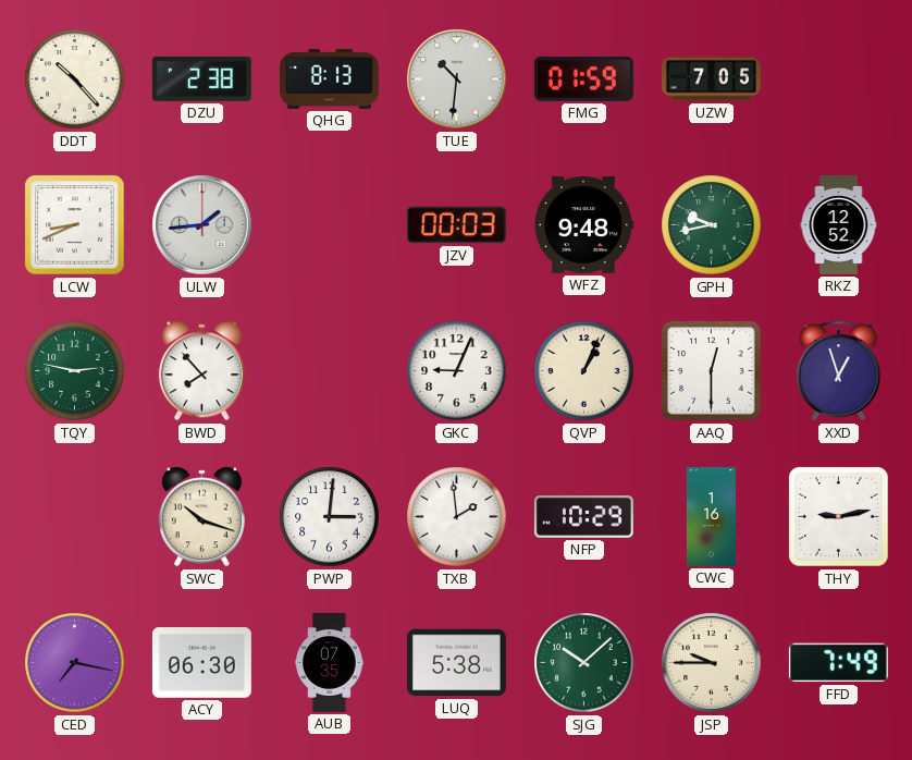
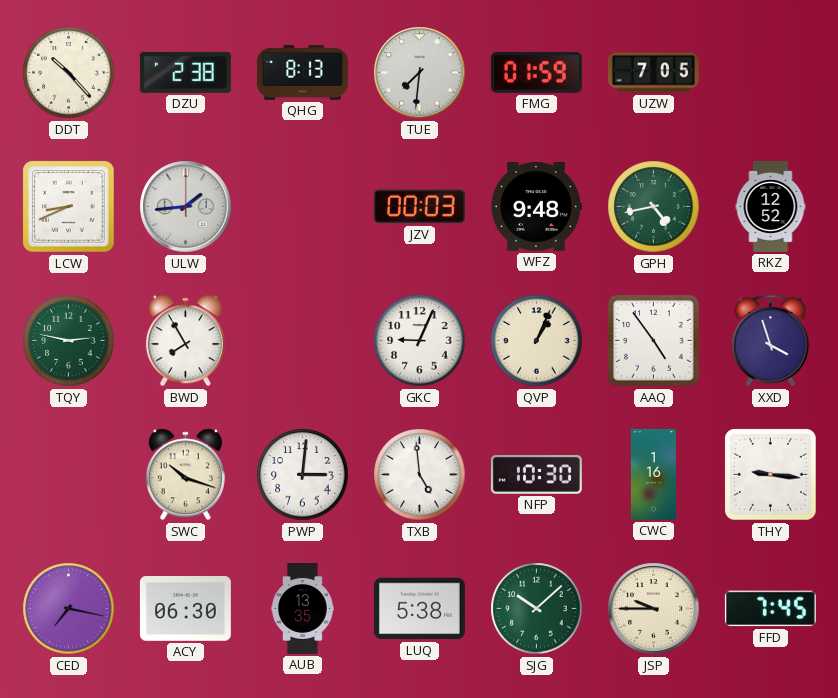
TUE: 10:31 -> 7:31
GPH: 9:43 -> 4:43
BWD: 7:53 -> 7:55
AAQ: 12:30 -> 4:54
XXD: 12:57 -> 3:57
TXB: 1:59 -> 4:59
NFP: 10:29 -> 10:30
THY: 9:13 -> 9:16
AUB: 07:35 -> 13:35
FFD: 7:49 -> 7:45
